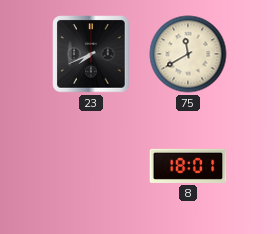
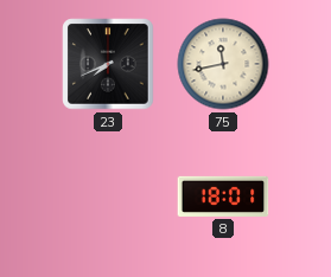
75: 11:40 -> 11:43
